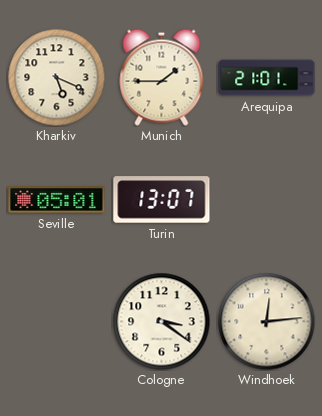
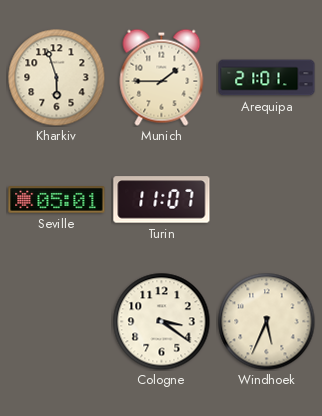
Kharkiv: 5:19 -> 5:57
Turin: 13:07 -> 11:07
Windhoek: 12:14 -> 5:34
